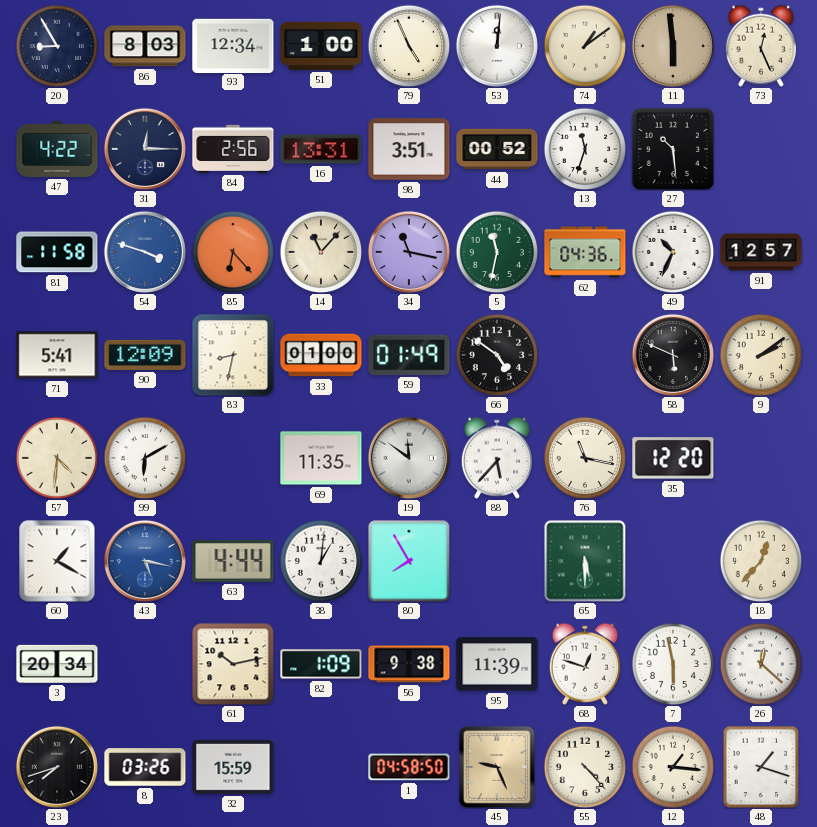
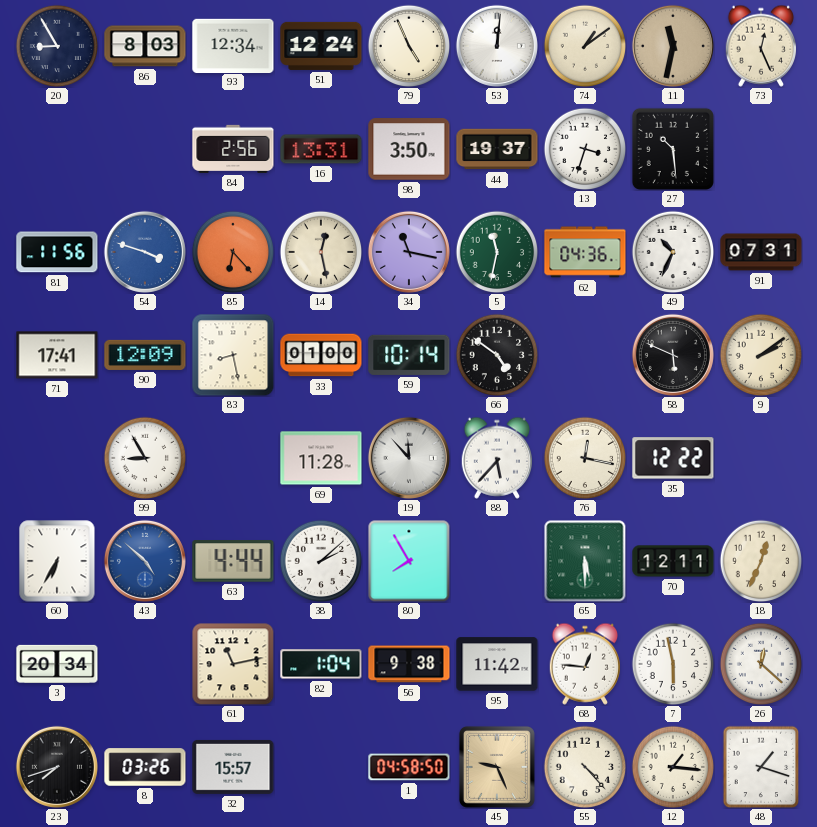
51: 1:00 -> 12:24
11: 5:59 -> 11:32
47: 4:22 -> none
31: 12:15 -> none
98: 3:51 -> 3:50
44: 00:52 -> 19:37
13: 11:33 -> 3:33
81: 11:58 -> 11:56
14: 11:07 -> 12:28
91: 12:57 -> 07:31
71: 5:41 -> 17:41
83: 8:32 -> 8:28
59: 01:49 -> 10:14
57: 4:31 -> none
99: 6:10 -> 8:55
69: 11:35 -> 11:28
19: 11:51 -> 11:53
76: 11:17 -> 12:17
35: 12:20 -> 12:22
60: 1:20 -> 6:35
43: 5:17 -> 4:52
38: 1:01 -> 2:08
70: none -> 12:11
18: 12:37 -> 12:34
61: 10:13 -> 11:13
82: 1:09 -> 1:04
95: 11:39 -> 11:42
68: 12:48 -> 12:46
32: 15:59 -> 15:57
